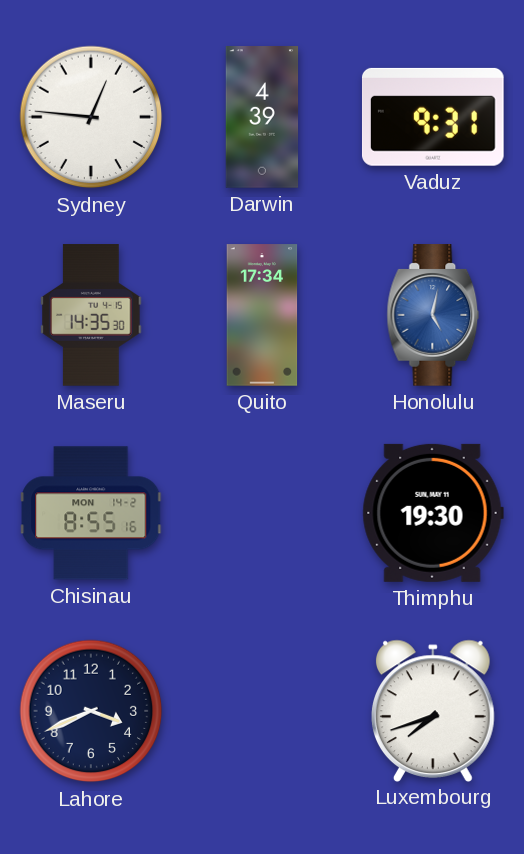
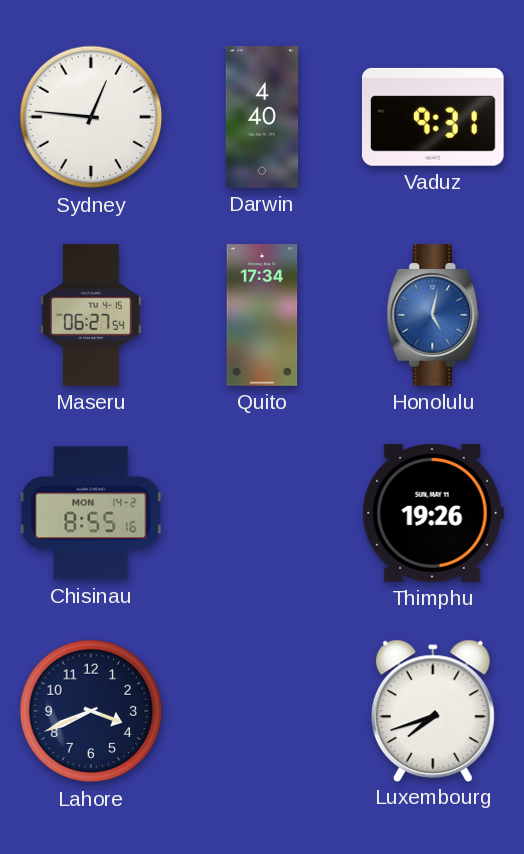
Darwin: 4:39 -> 4:40
Maseru: 14:35 -> 06:27
Thimphu: 19:30 -> 19:26
